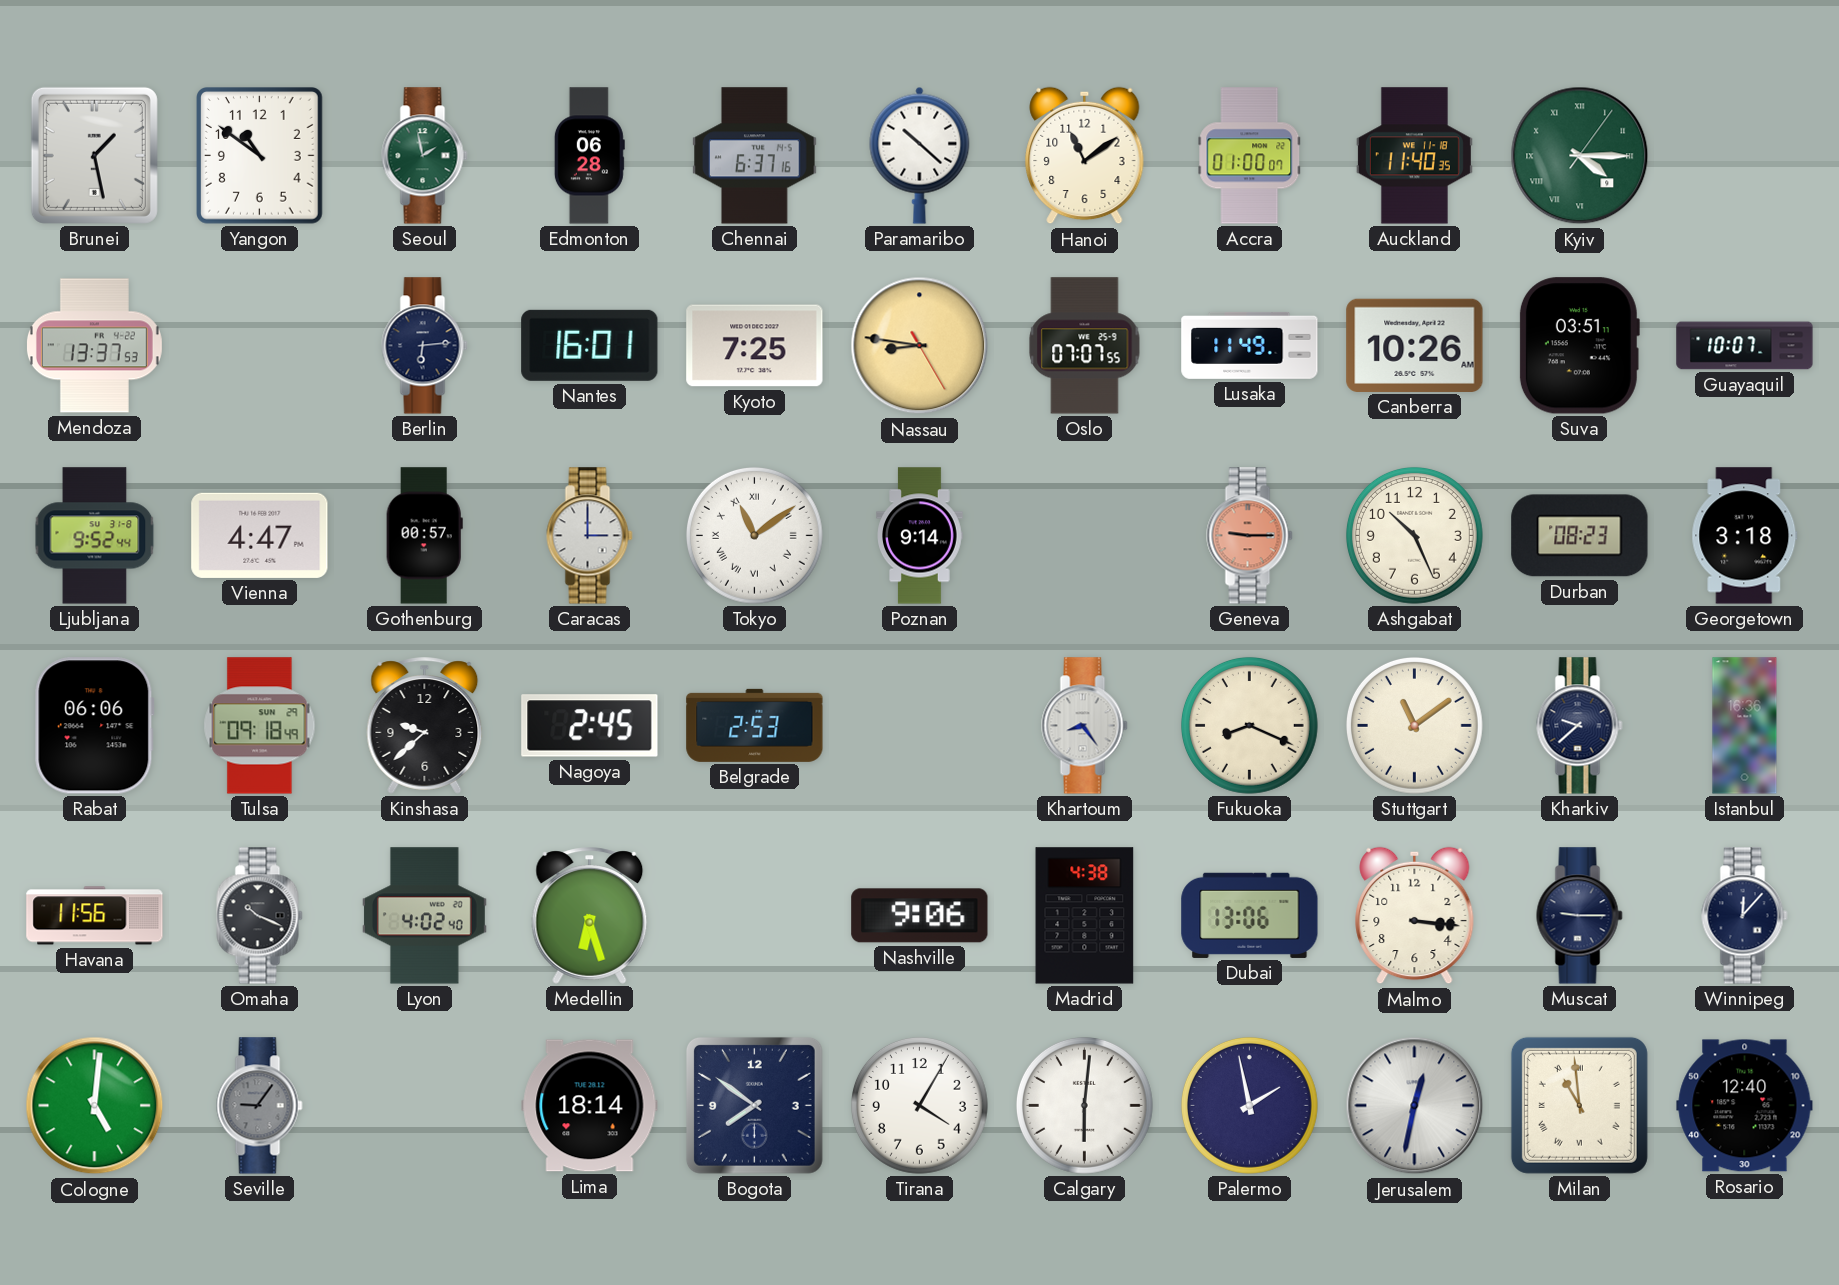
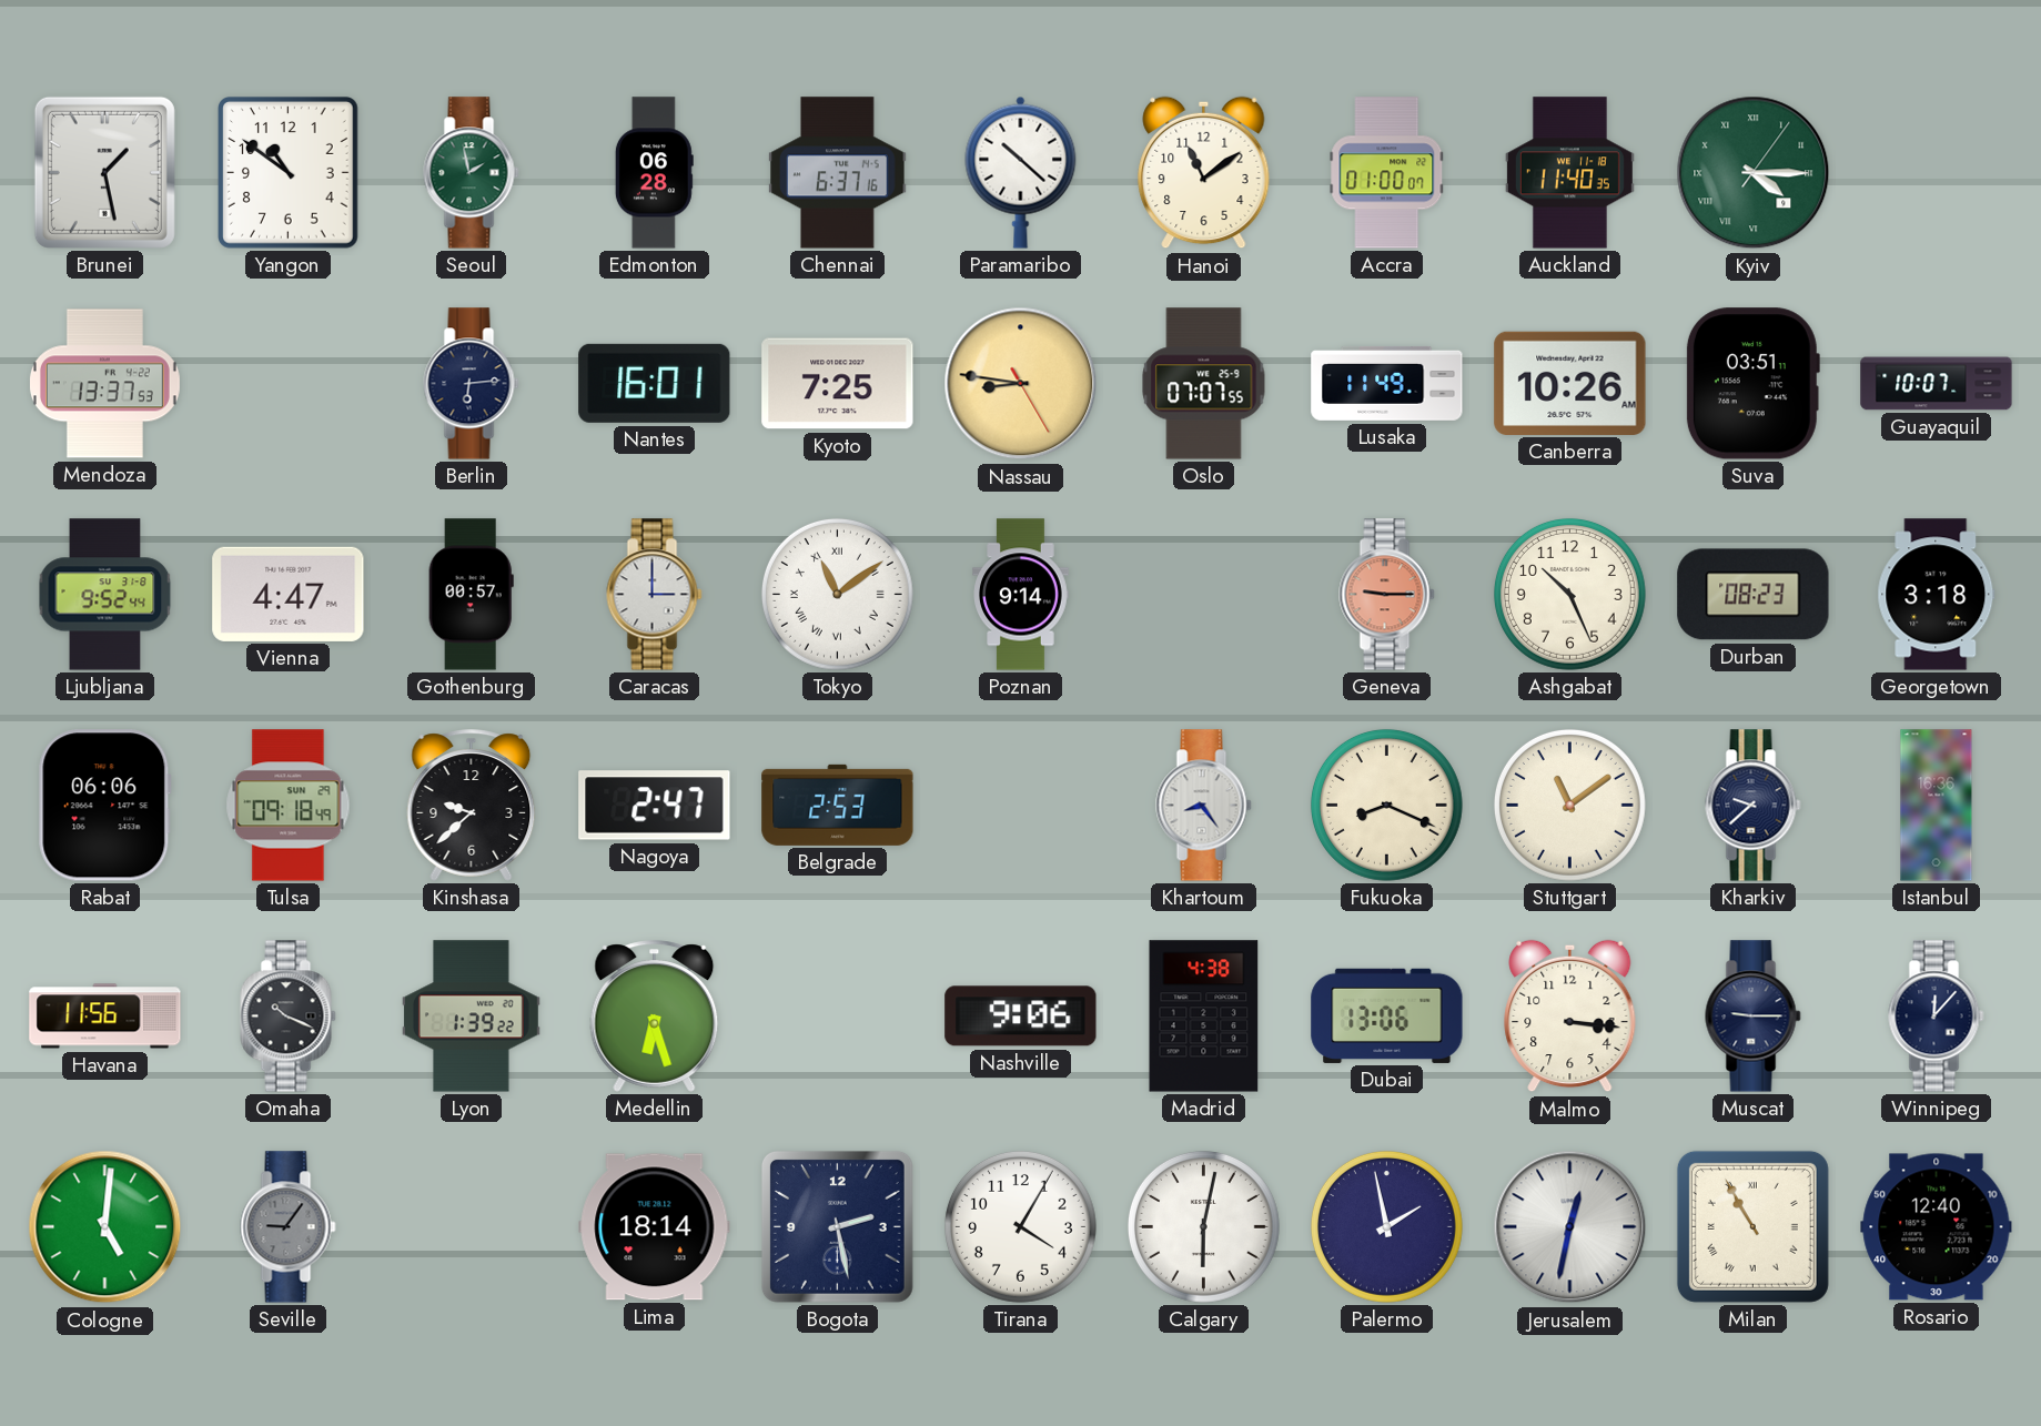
Nagoya: 2:45 -> 2:47
Lyon: 4:02 -> 1:39
Bogota: 7:51 -> 2:28
Calgary: 6:01 -> 6:02
Milan: 10:59 -> 10:55
